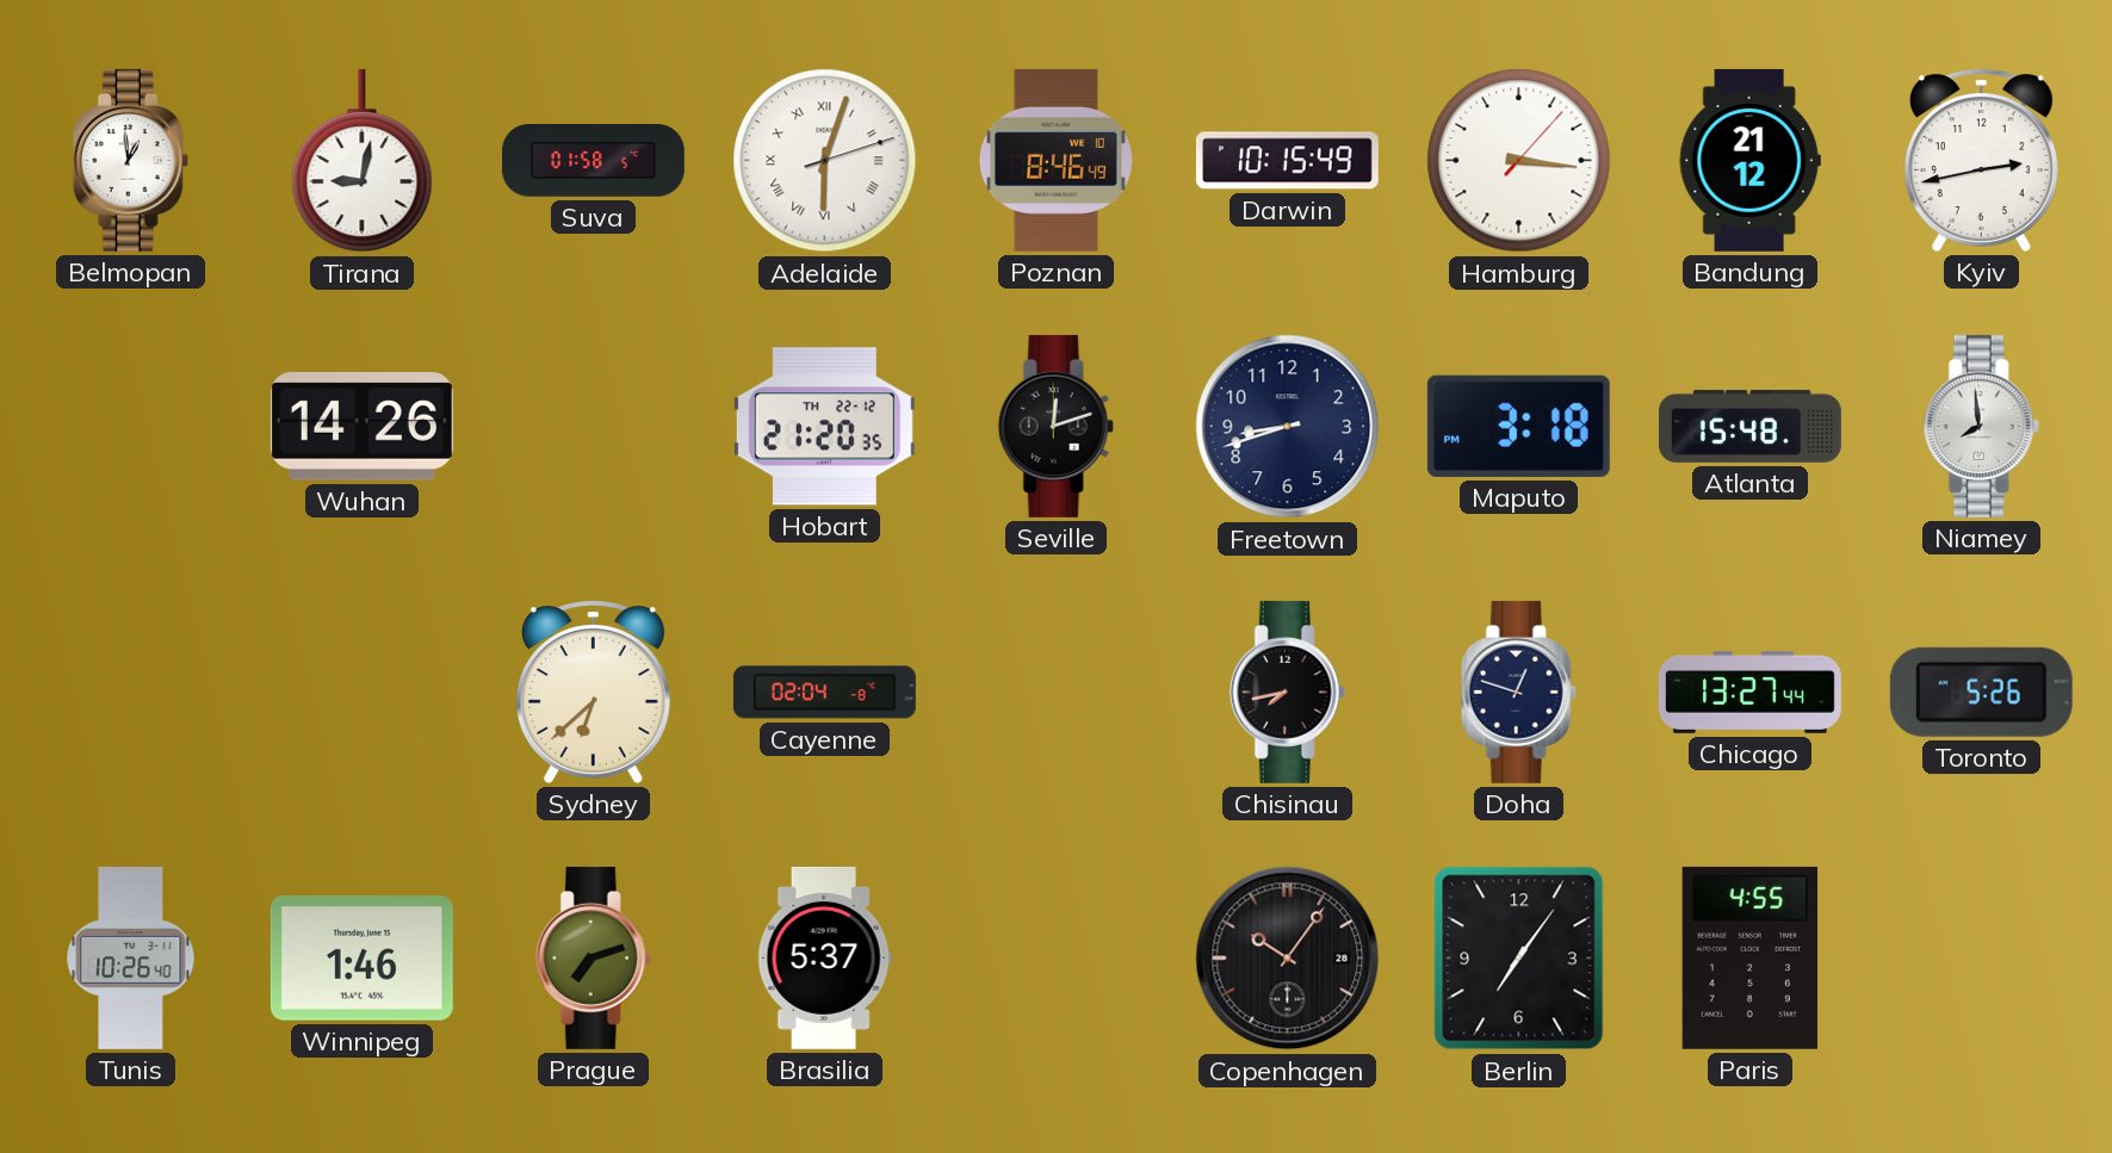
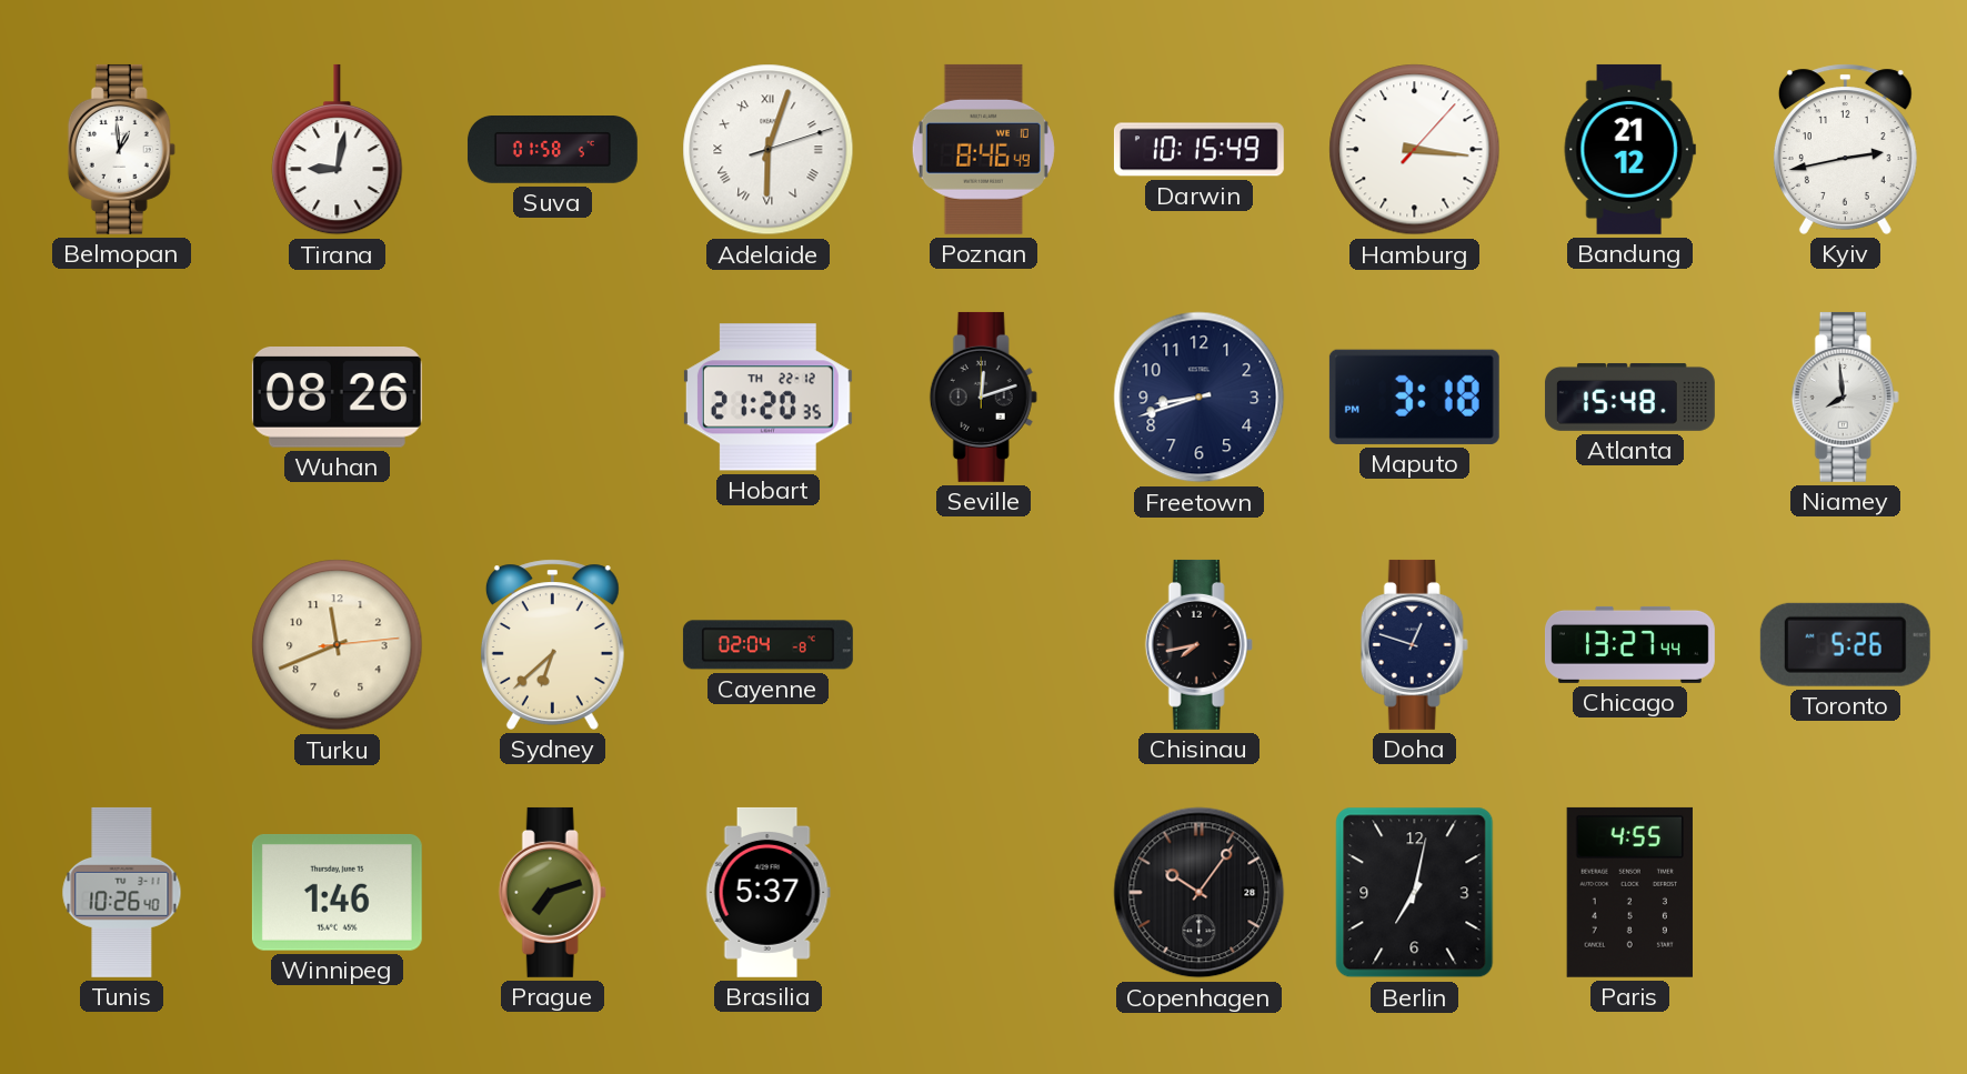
Wuhan: 14:26 -> 08:26
Turku: none -> 11:41
Berlin: 7:06 -> 7:02
